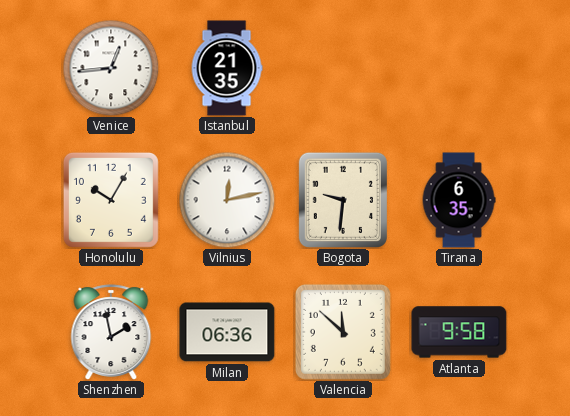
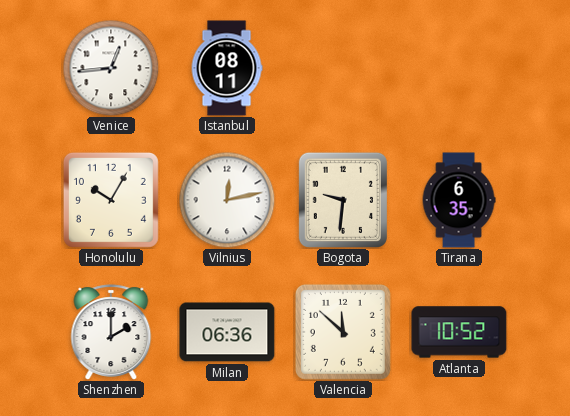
Istanbul: 21:35 -> 08:11
Shenzhen: 1:58 -> 2:00
Atlanta: 9:58 -> 10:52
